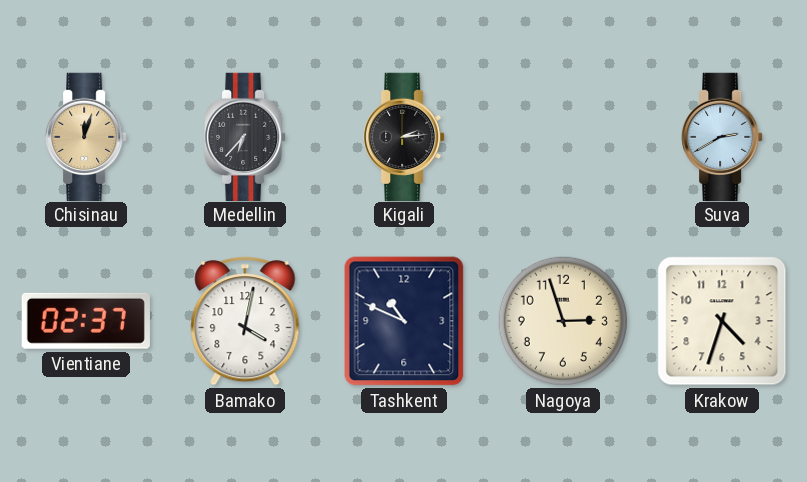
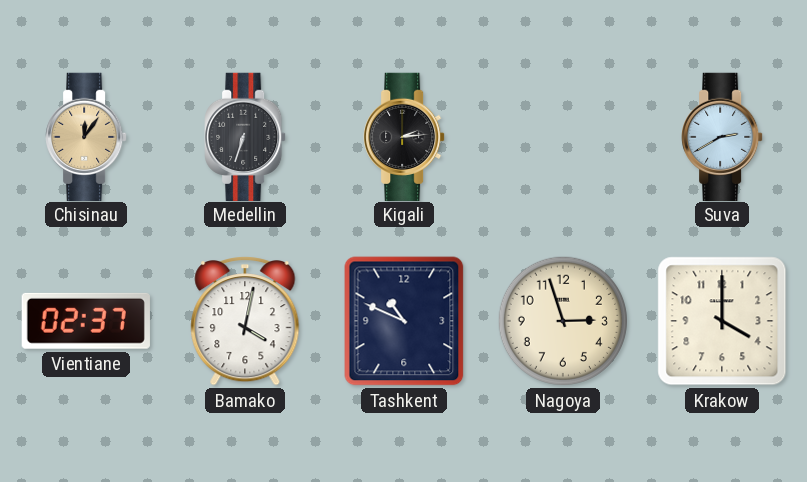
Chisinau: 12:03 -> 12:06
Medellin: 6:37 -> 6:33
Krakow: 4:33 -> 4:00
